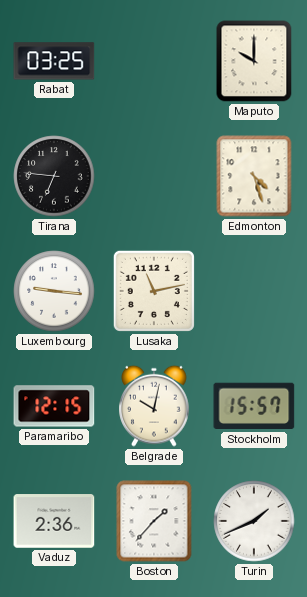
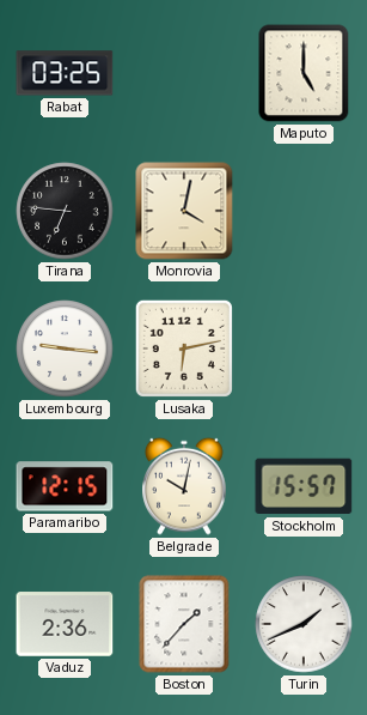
Maputo: 10:00 -> 5:00
Monrovia: none -> 4:02
Edmonton: 4:27 -> none
Lusaka: 11:13 -> 6:13
